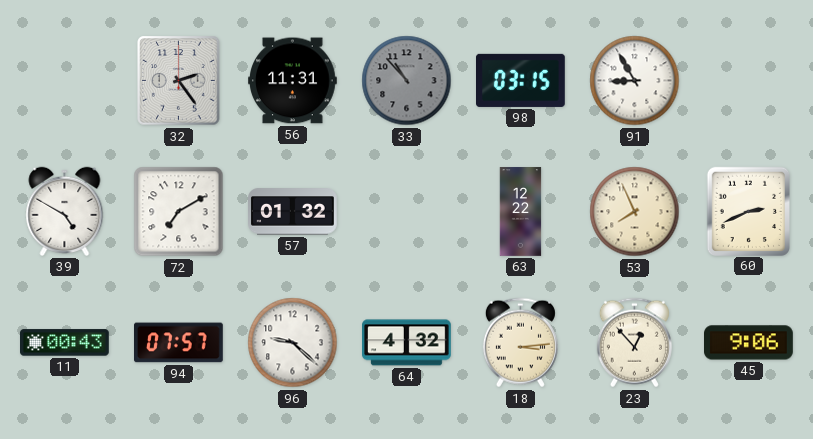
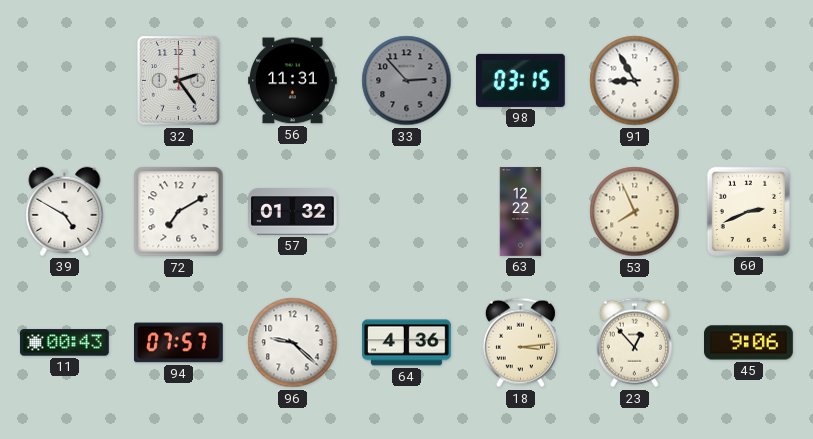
33: 10:53 -> 2:53
64: 4:32 -> 4:36
